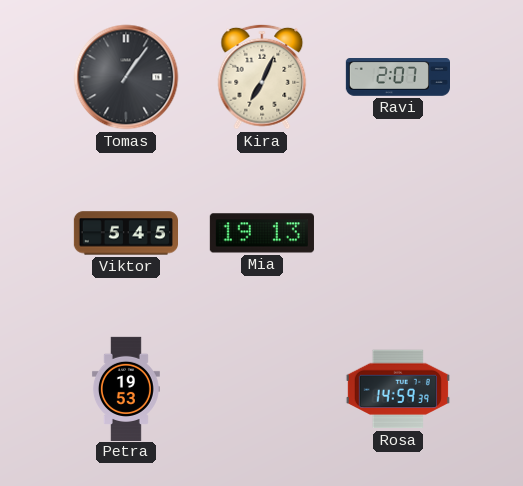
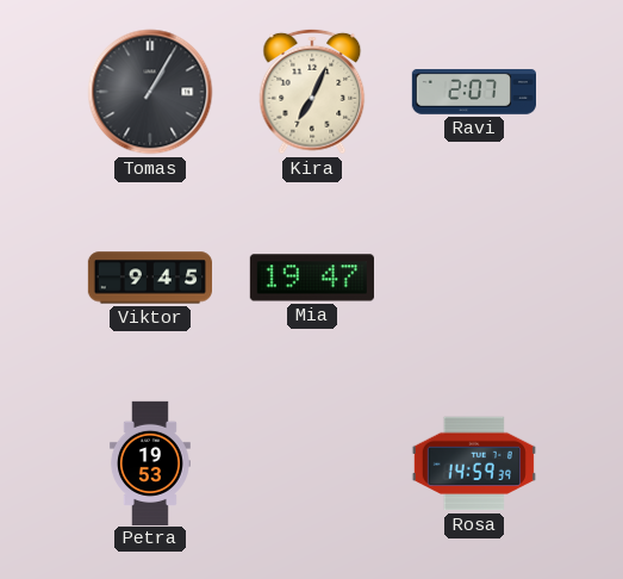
Tomas: 1:06 -> 1:05
Viktor: 5:45 -> 9:45
Mia: 19:13 -> 19:47
